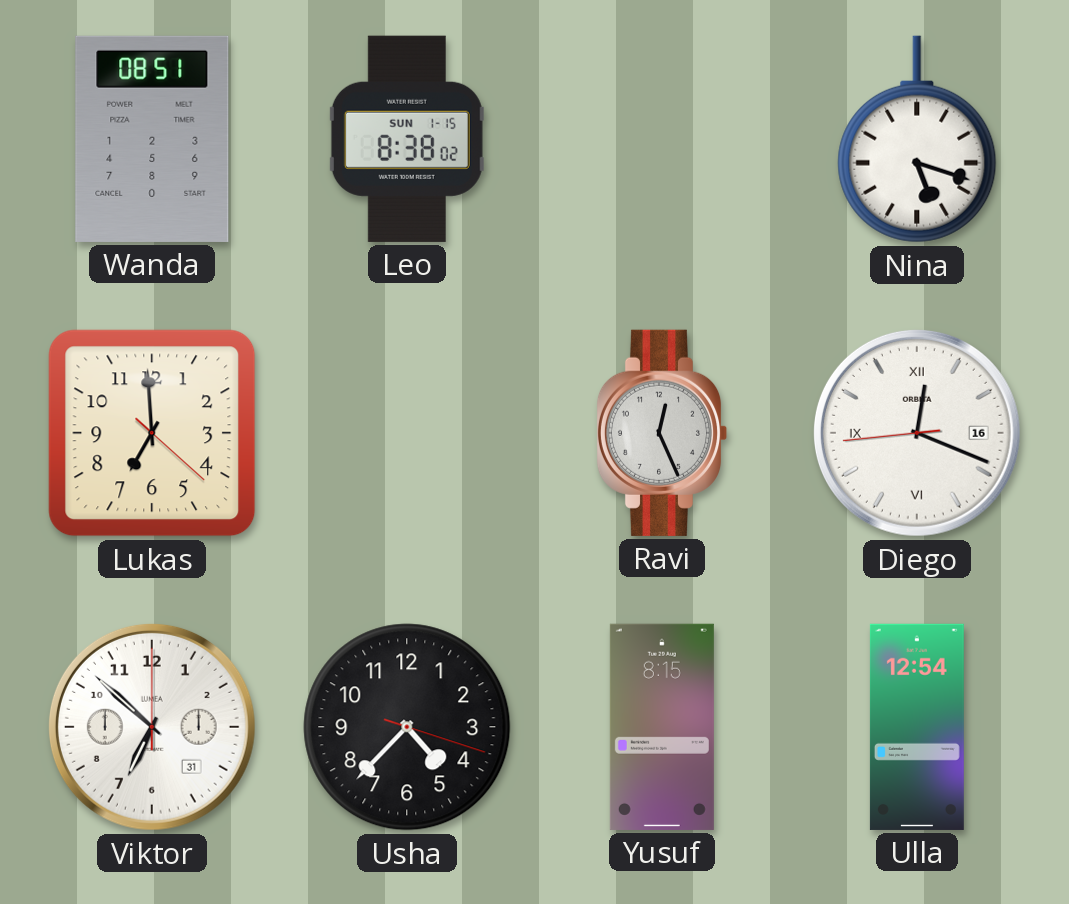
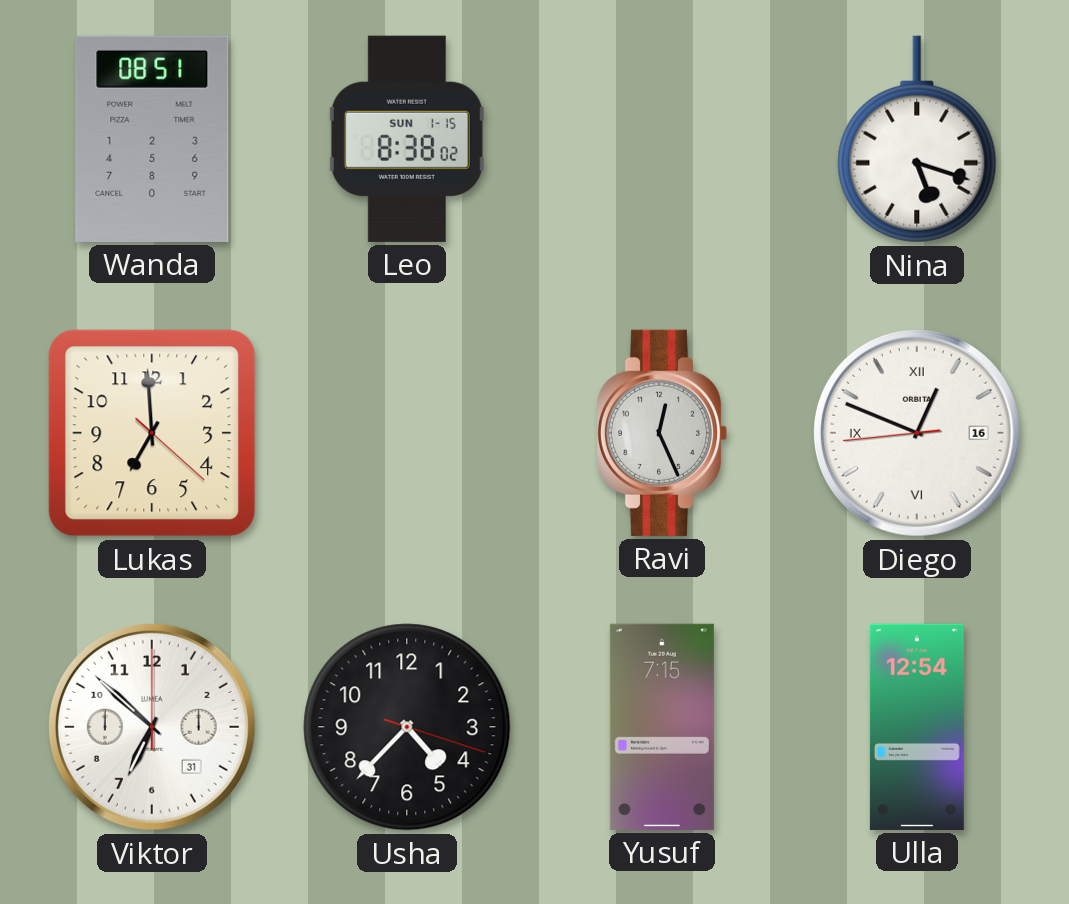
Diego: 12:18 -> 12:48
Yusuf: 8:15 -> 7:15
